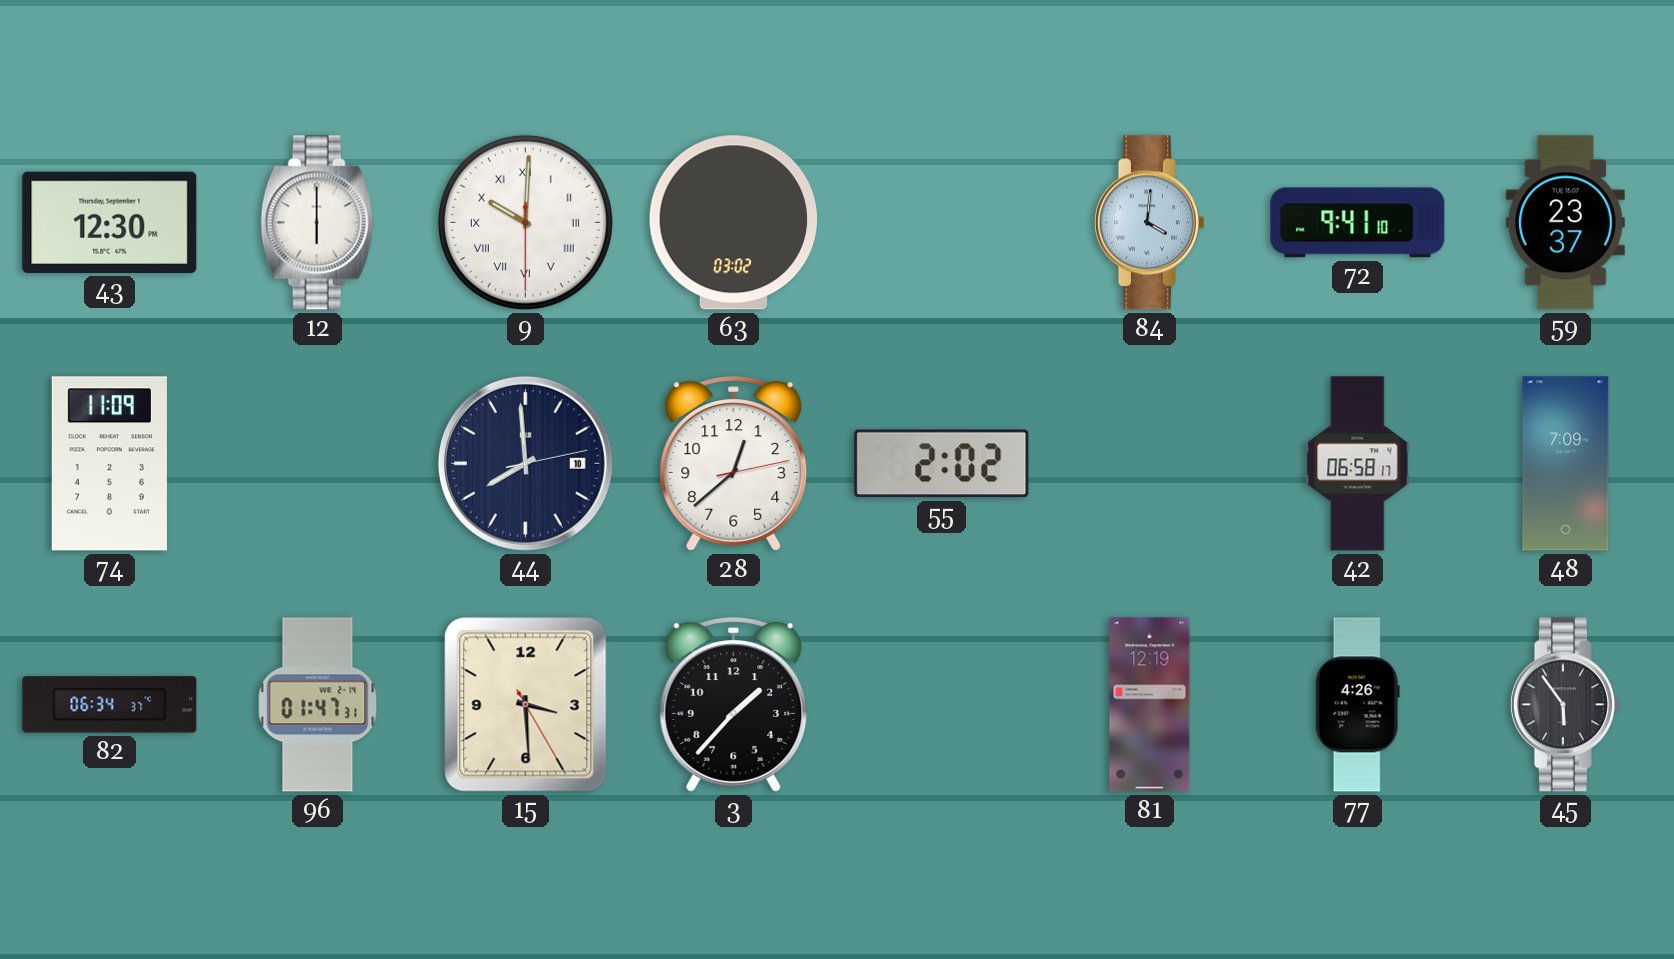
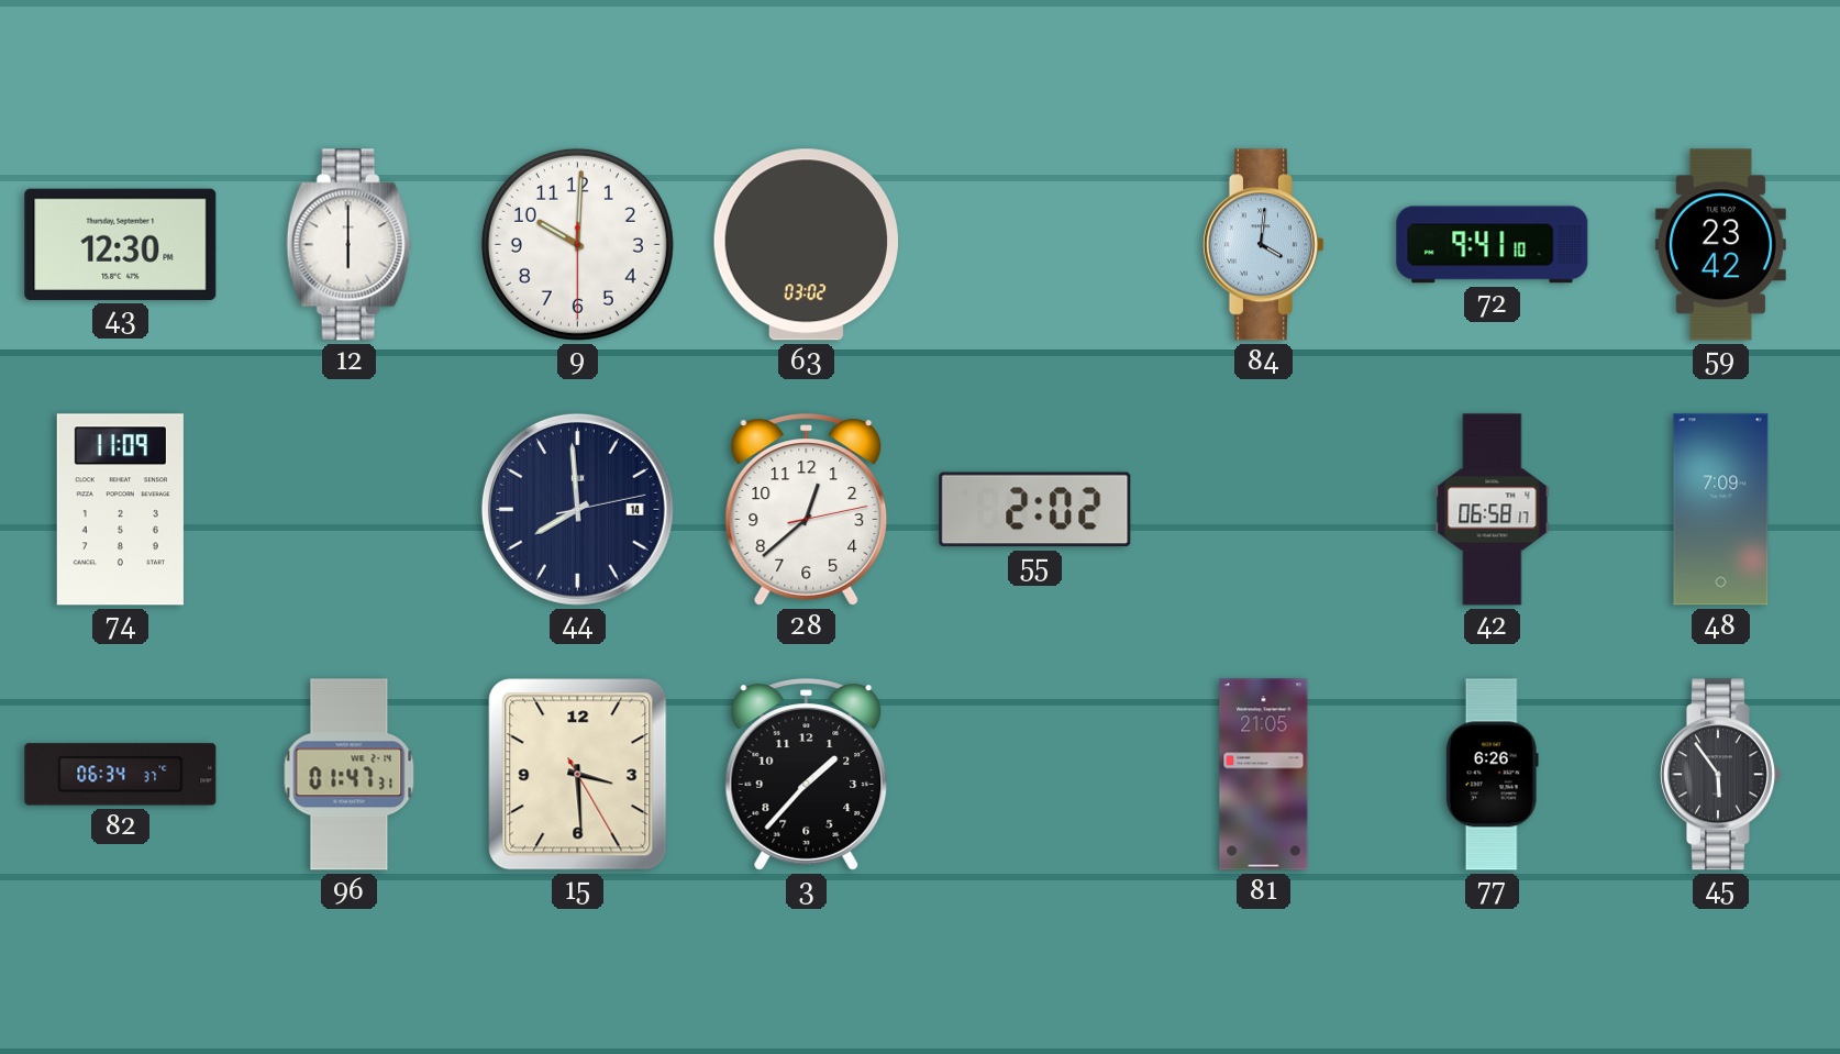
9 numerals: Roman -> Arabic
59: 23:37 -> 23:42
44 date: 10 -> 14
81: 12:19 -> 21:05
77: 4:26 -> 6:26
